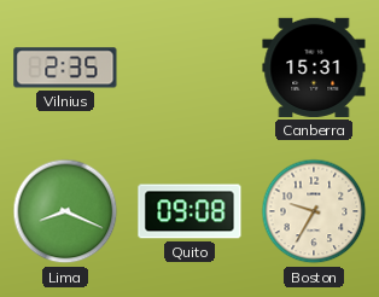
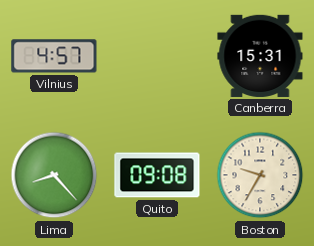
Vilnius: 2:35 -> 4:57
Lima: 8:19 -> 8:23
